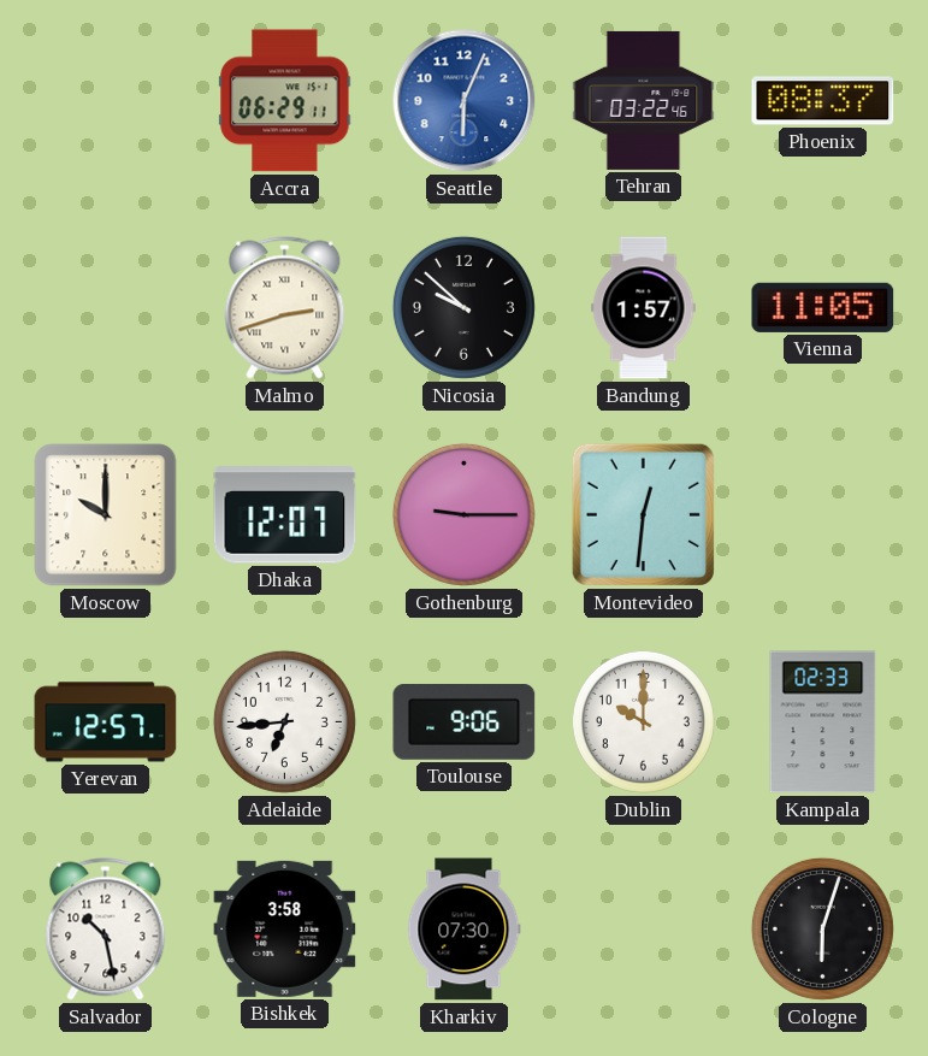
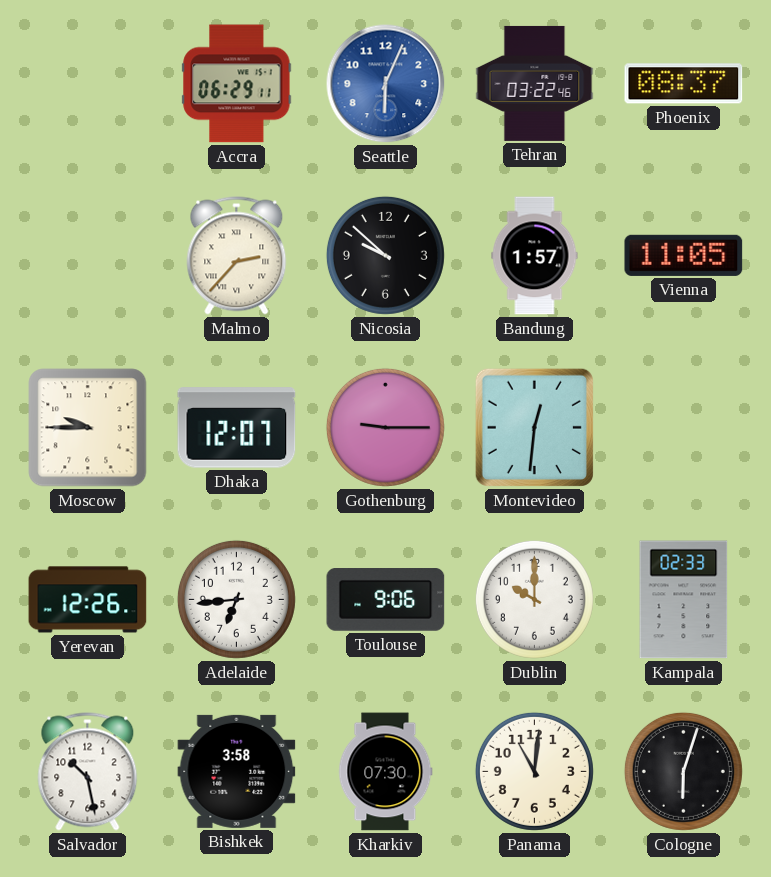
Malmo: 2:42 -> 2:37
Moscow: 10:00 -> 9:45
Yerevan: 12:57 -> 12:26
Panama: none -> 11:01
